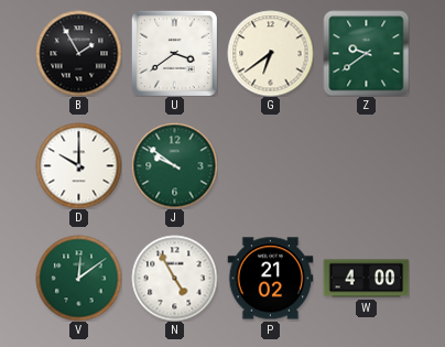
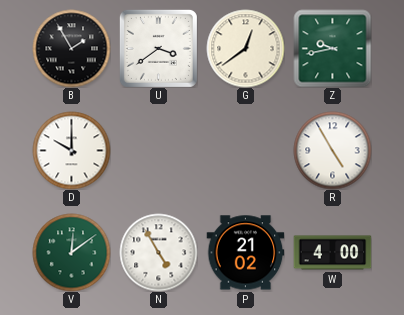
G: 6:39 -> 12:39
Z: 9:39 -> 9:43
J: 9:51 -> none
R: none -> 4:55
